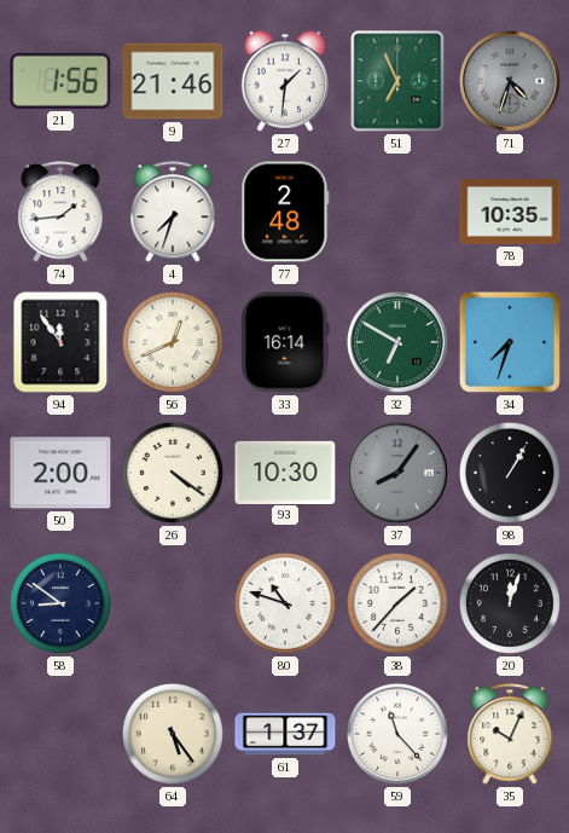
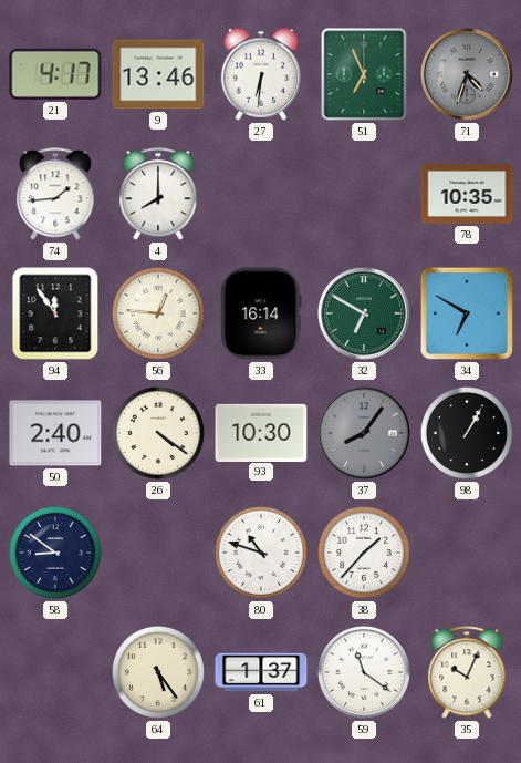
21: 1:56 -> 4:17
9: 21:46 -> 13:46
27: 1:31 -> 6:31
4: 7:33 -> 8:00
77: 2:48 -> none
56: 12:41 -> 12:46
34: 7:33 -> 6:50
50: 2:00 -> 2:40
20: 12:03 -> none
59: 11:23 -> 11:21
